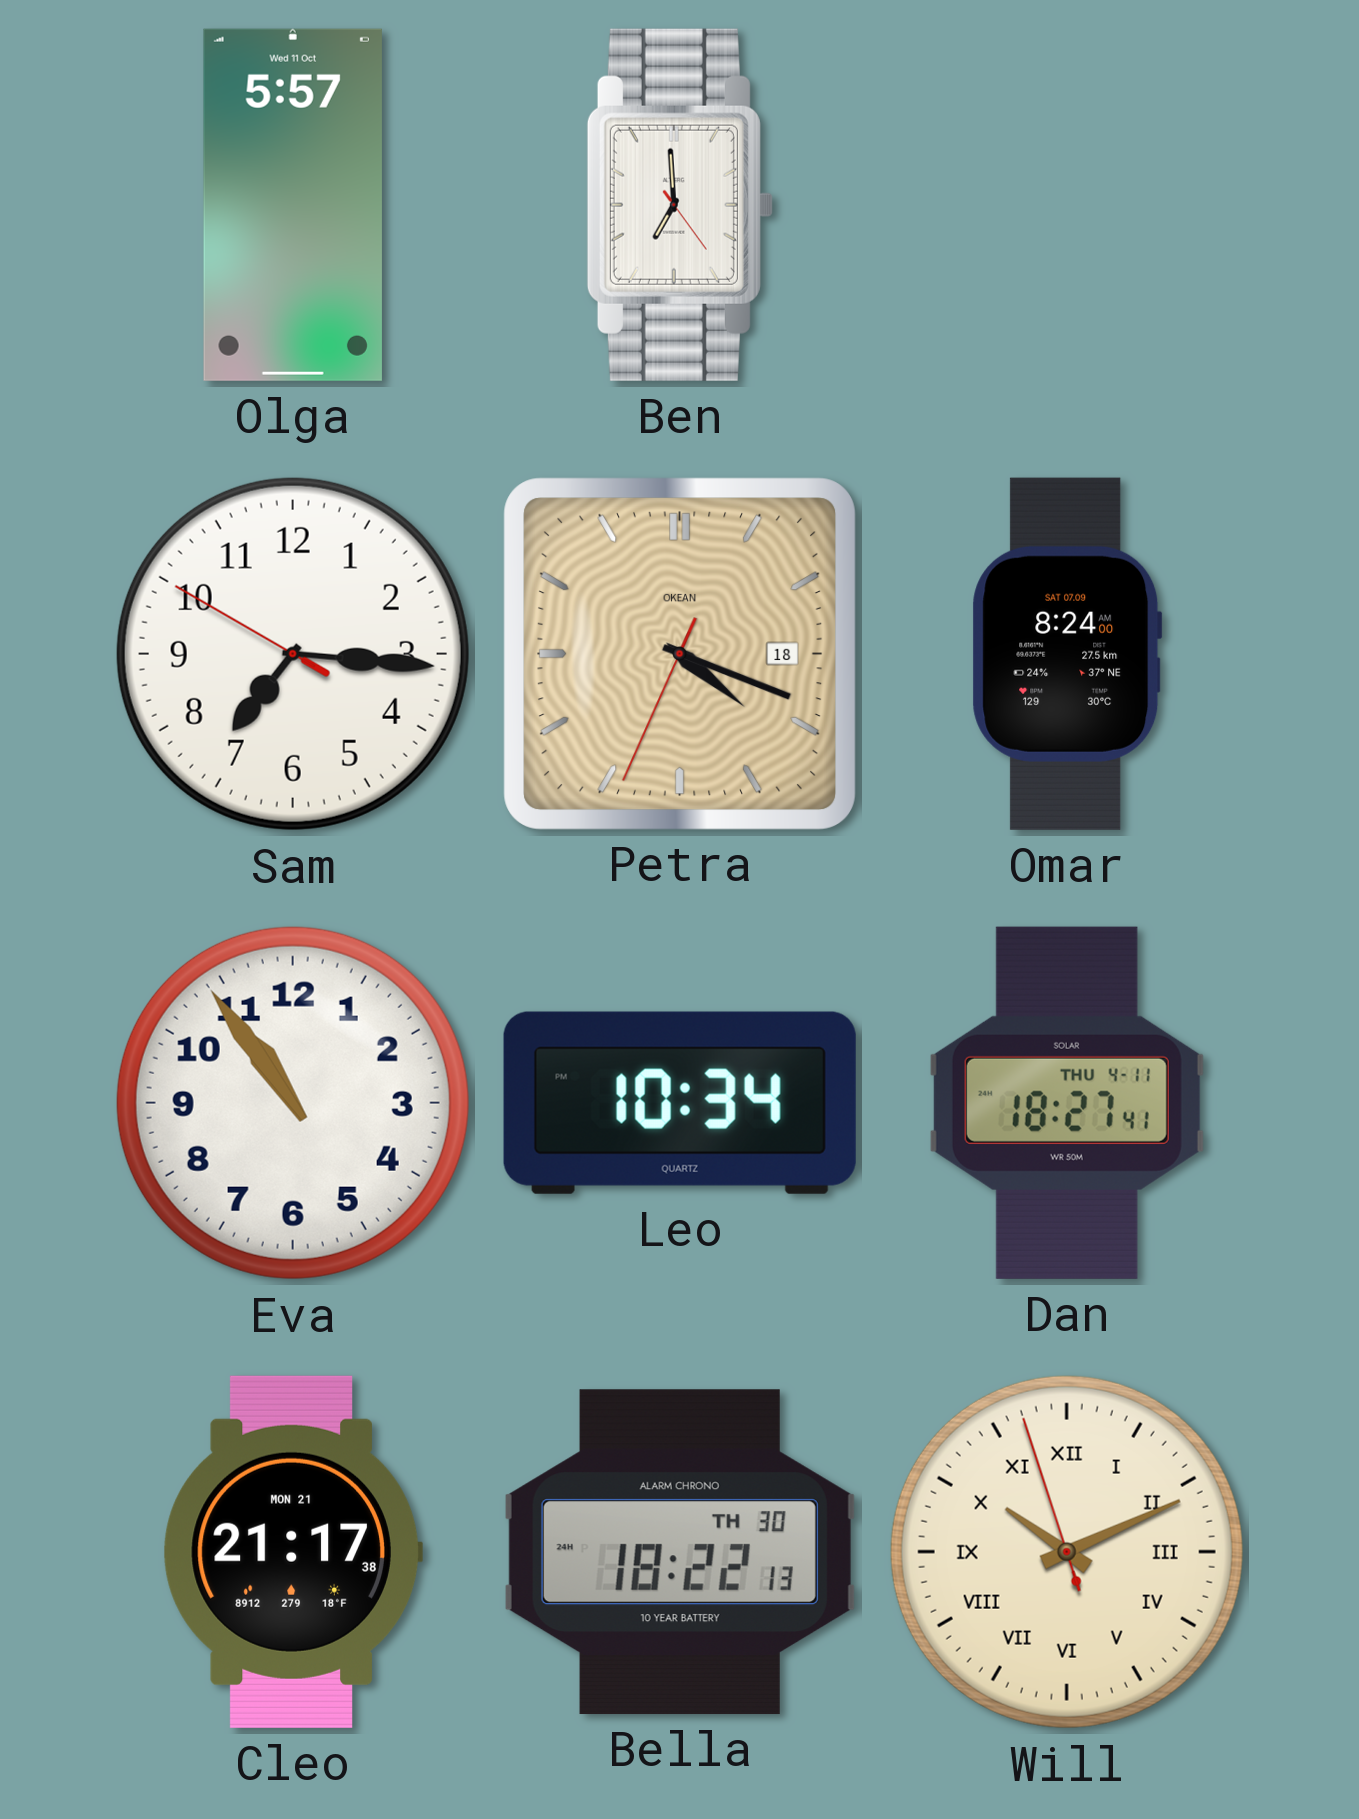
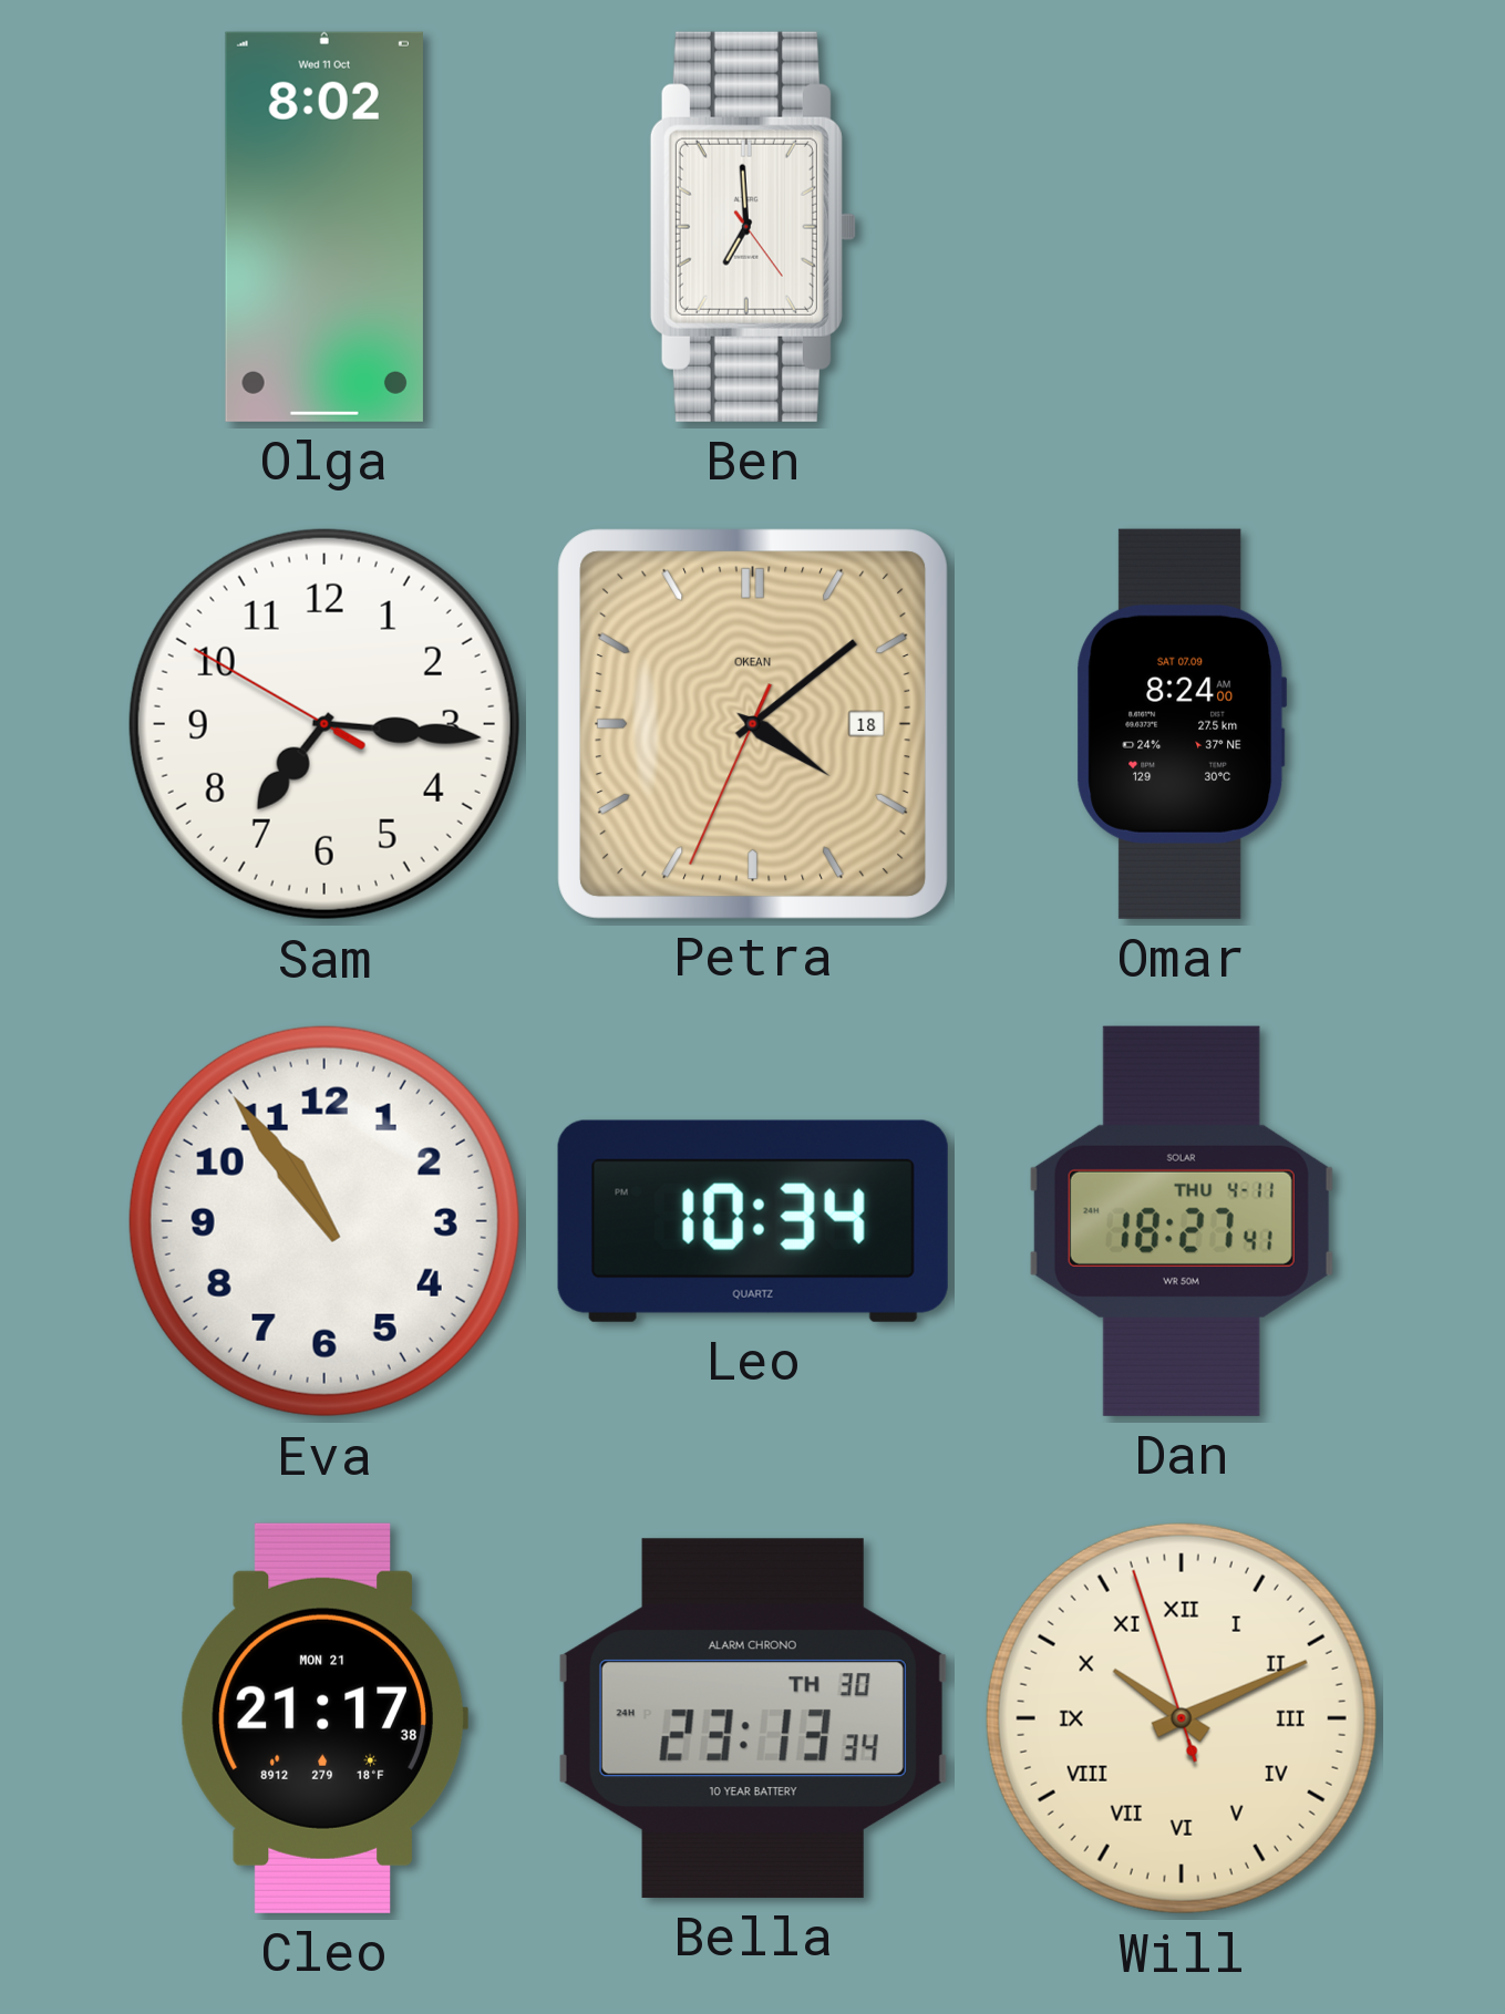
Olga: 5:57 -> 8:02
Petra: 4:18 -> 4:08
Bella: 18:22 -> 23:13
